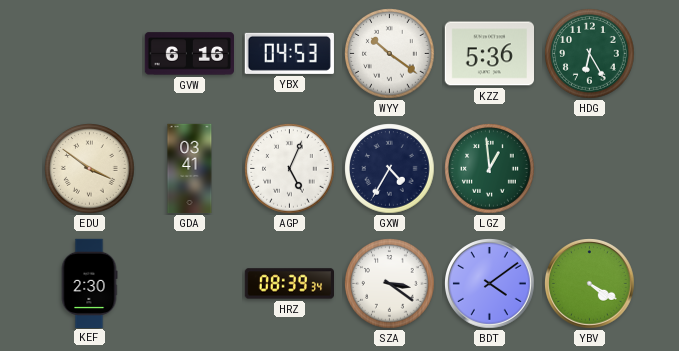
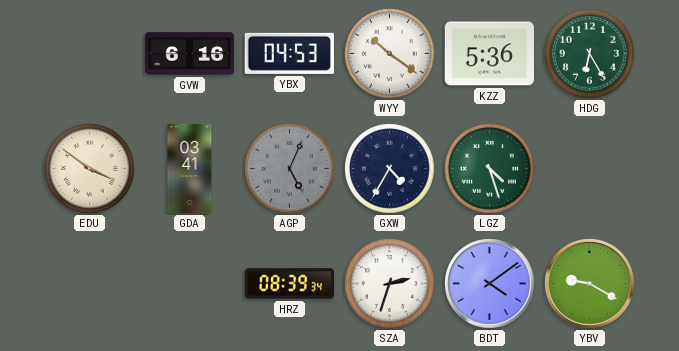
AGP dial: white -> grey
LGZ: 12:59 -> 4:27
KEF: 2:30 -> none
SZA: 3:21 -> 2:33
YBV: 4:20 -> 9:20
